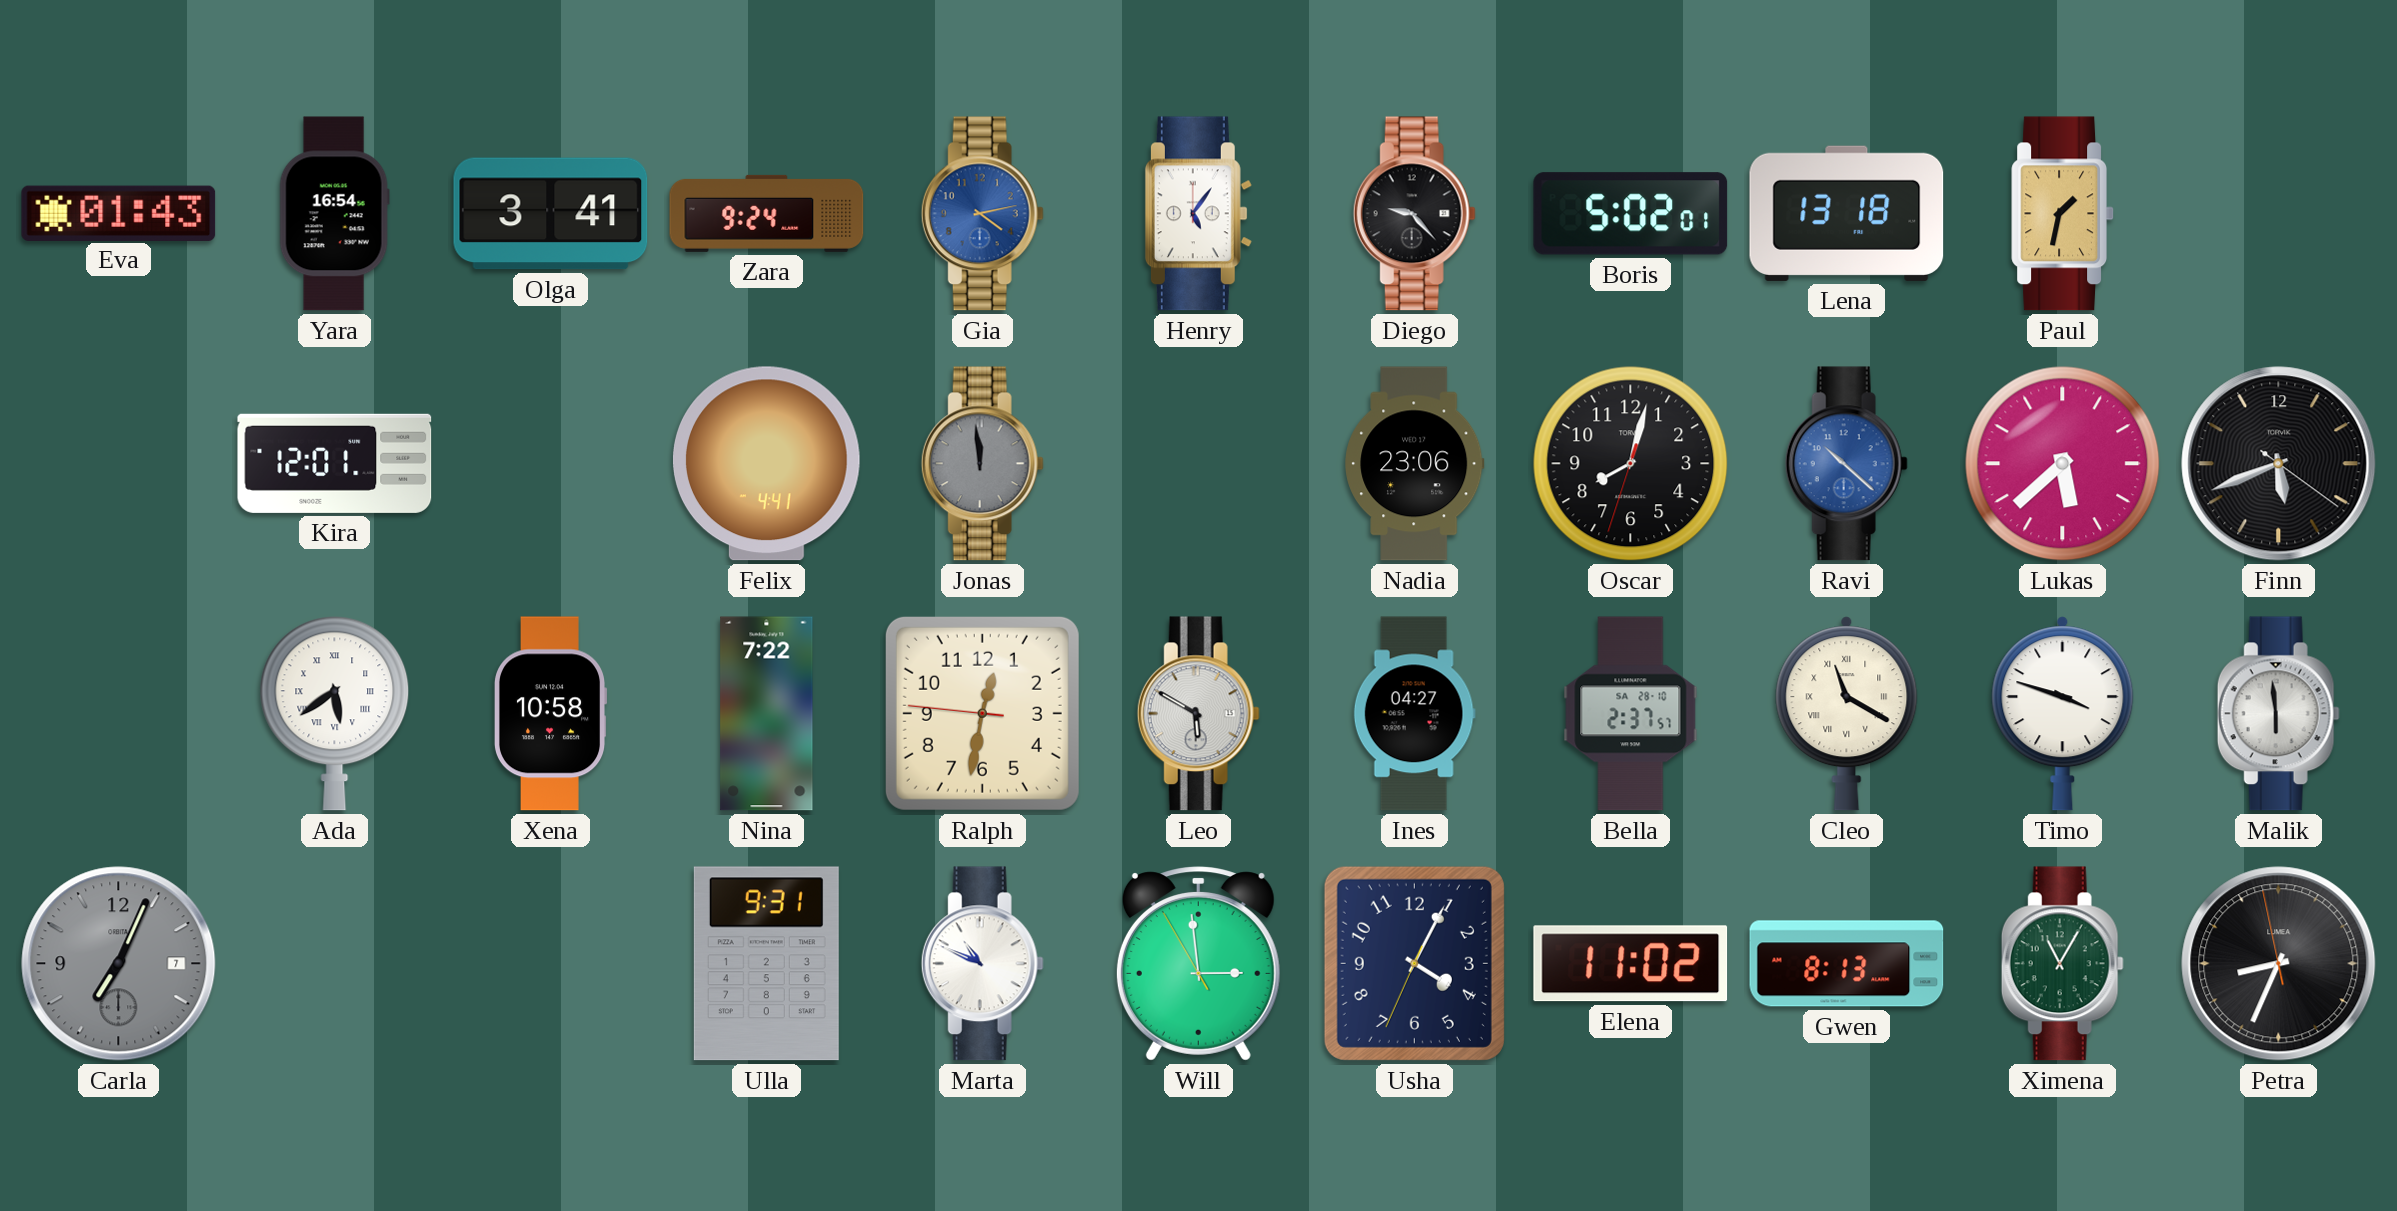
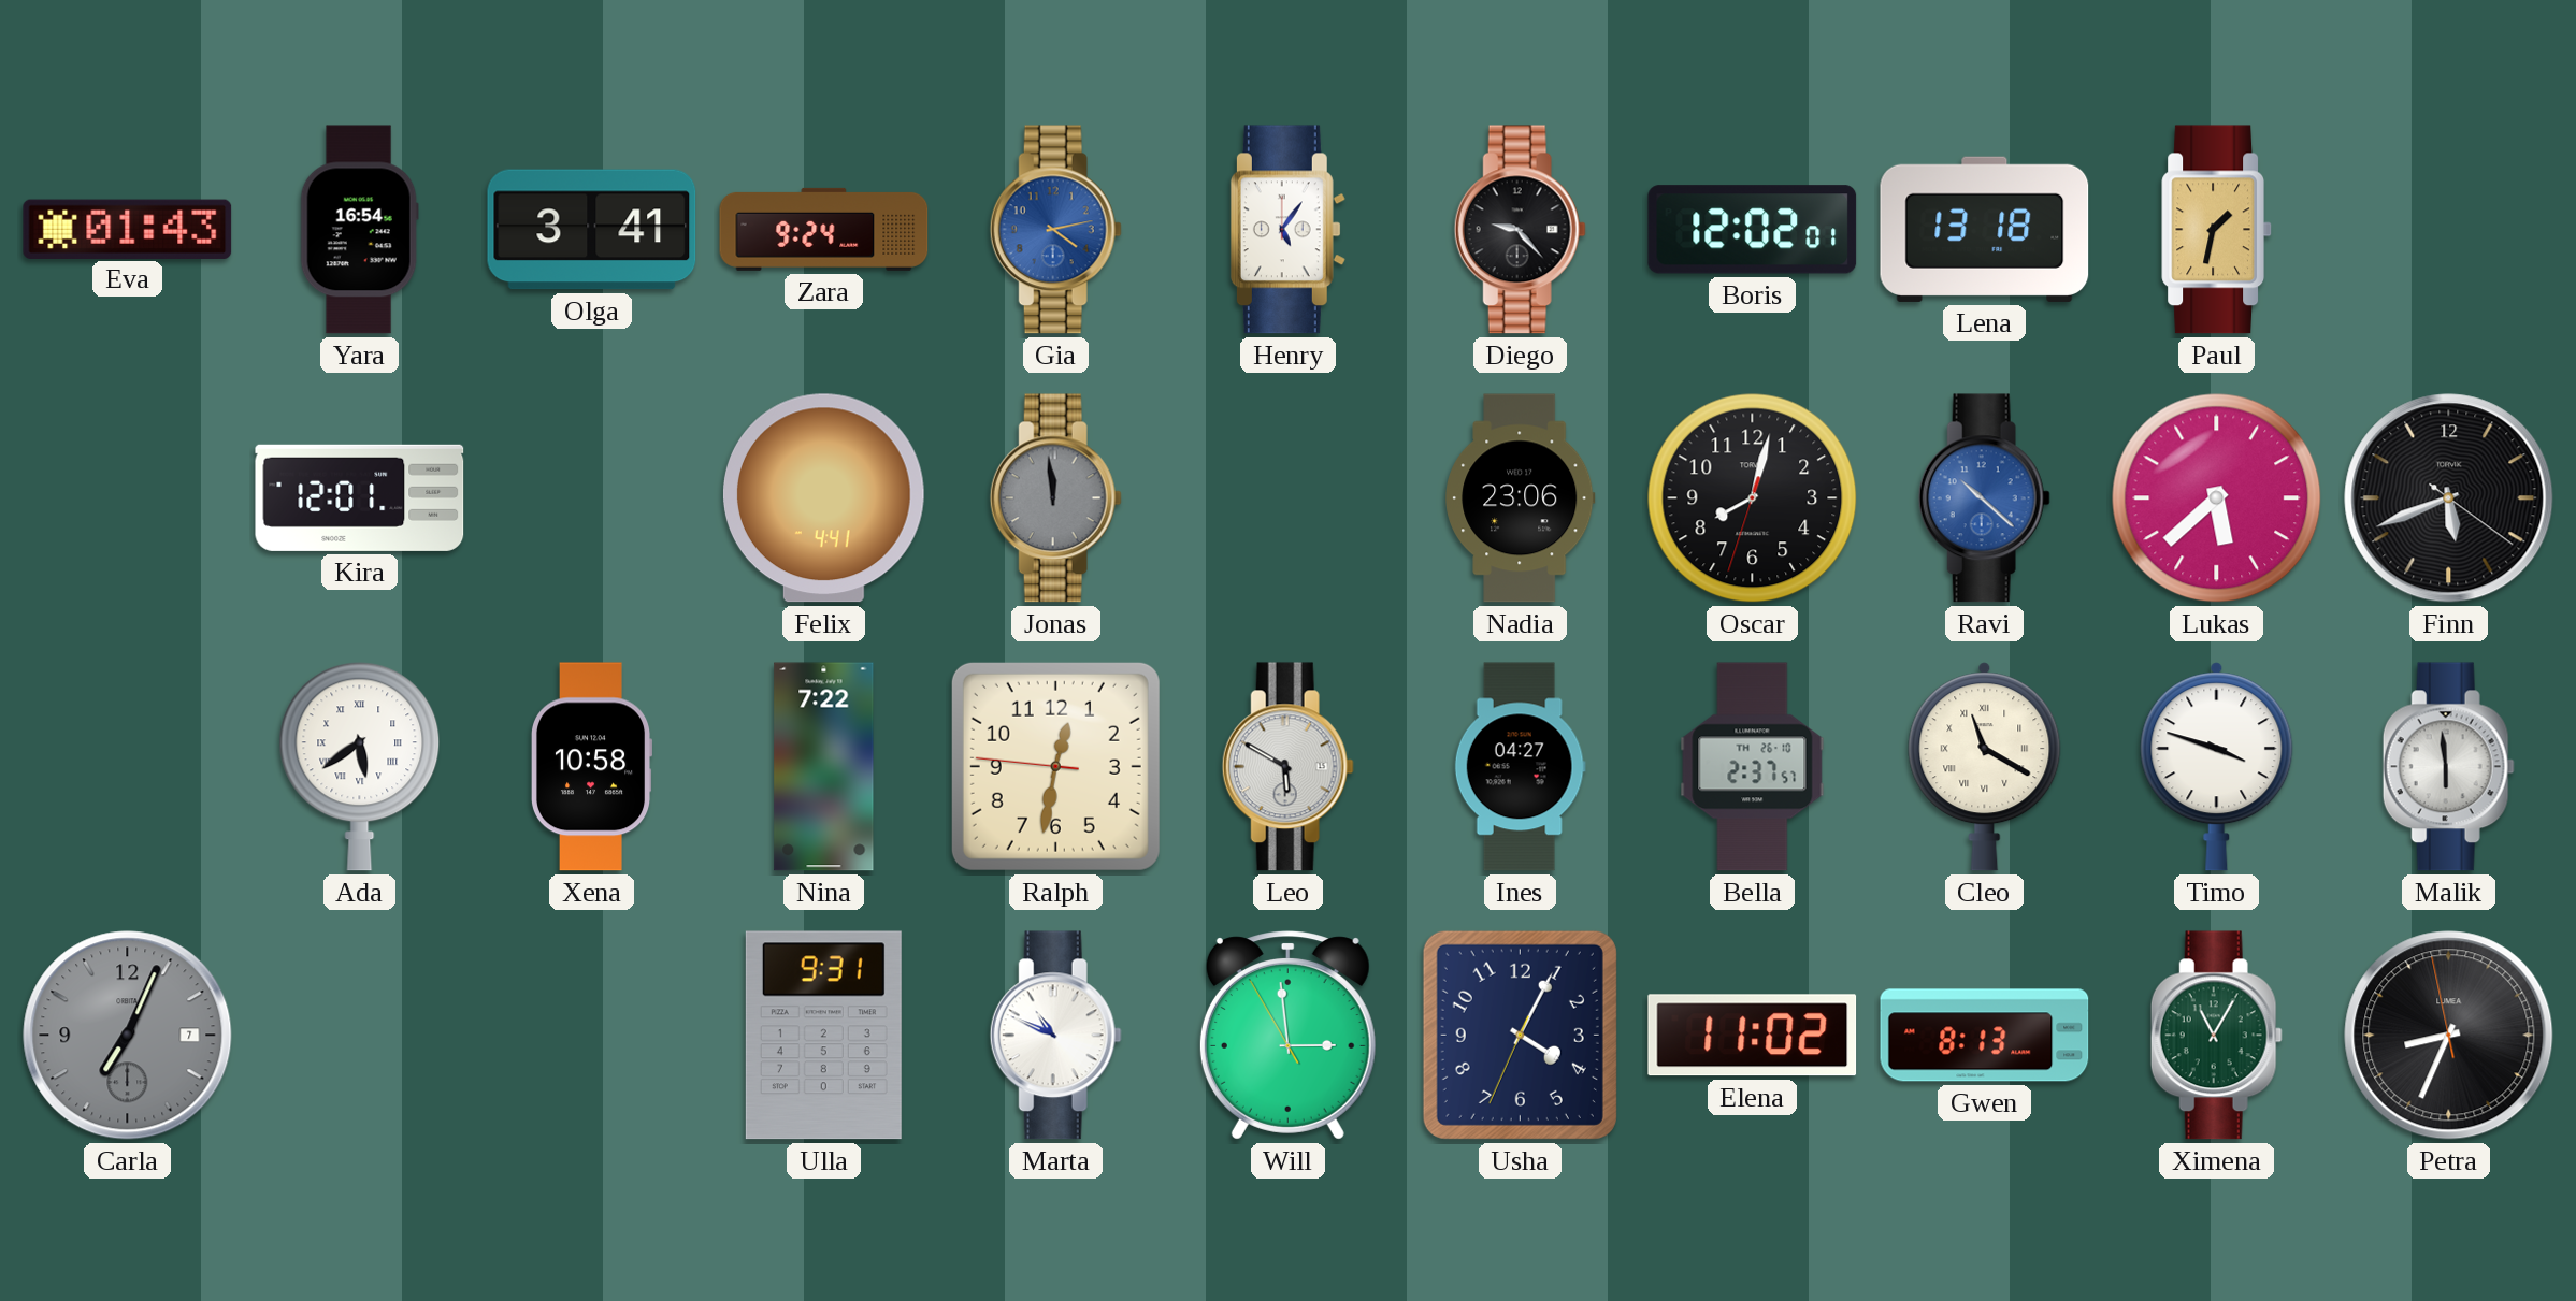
Boris: 5:02 -> 12:02
Bella date: SA 28-10 -> TH 26-10
